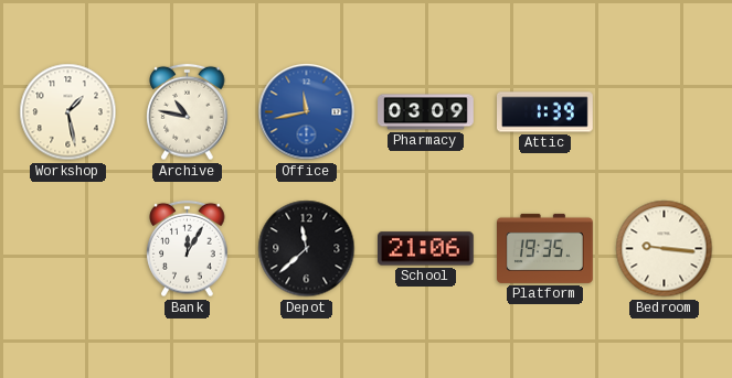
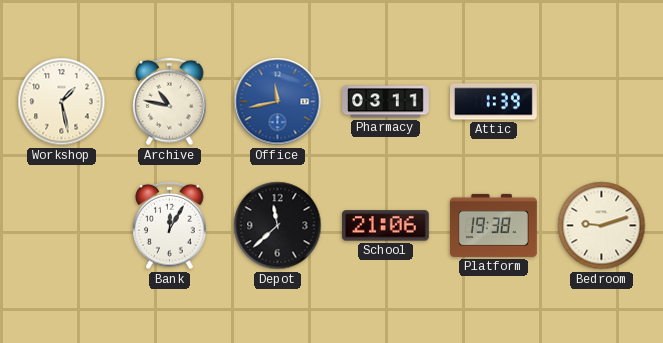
Pharmacy: 03:09 -> 03:11
Platform: 19:35 -> 19:38
Bedroom: 9:16 -> 9:12
